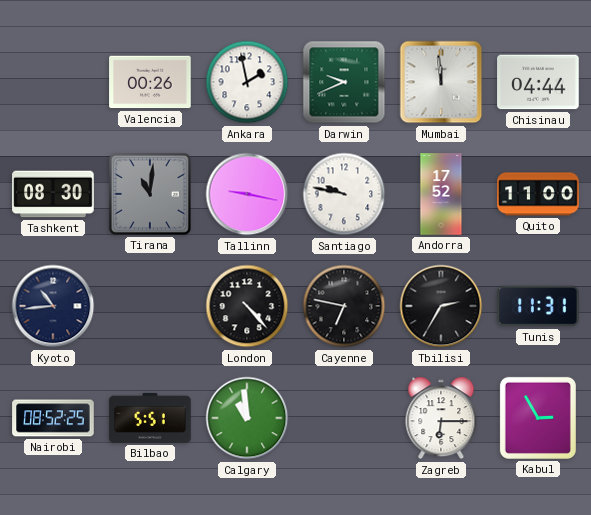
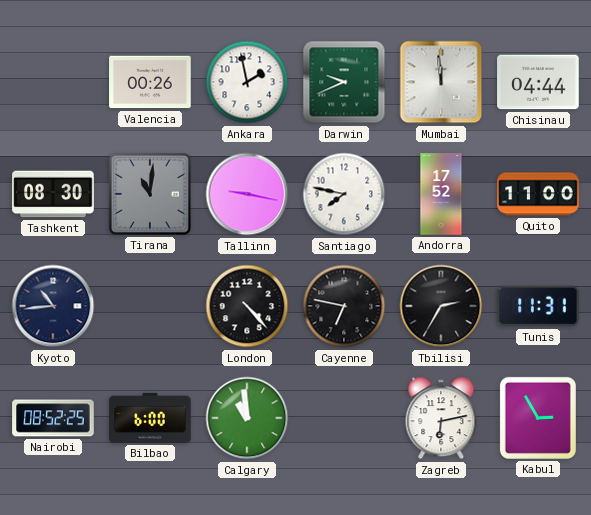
Santiago: 9:47 -> 7:47
Bilbao: 5:51 -> 6:00
Zagreb: 6:15 -> 6:13
